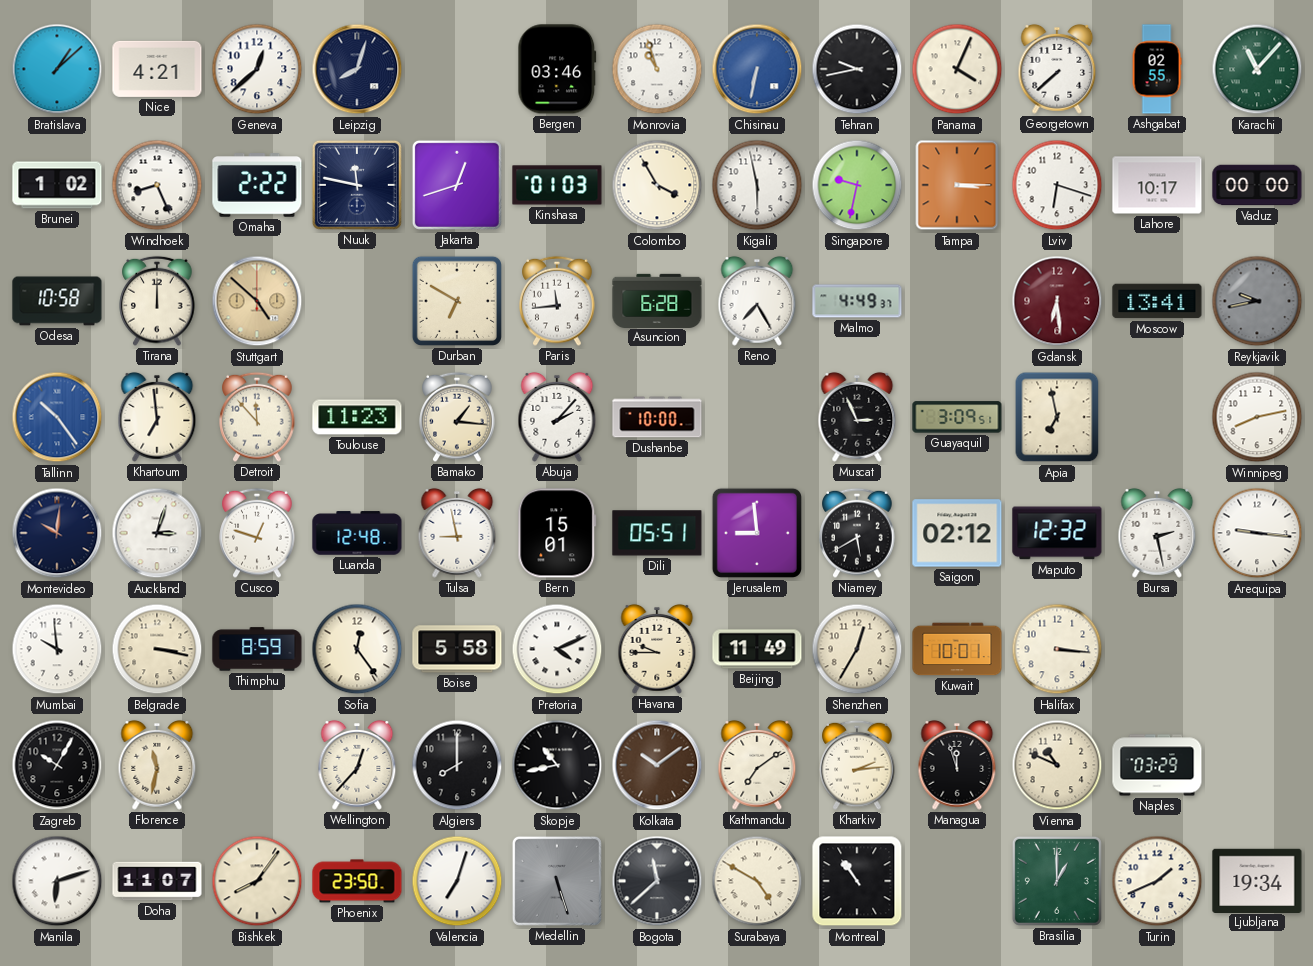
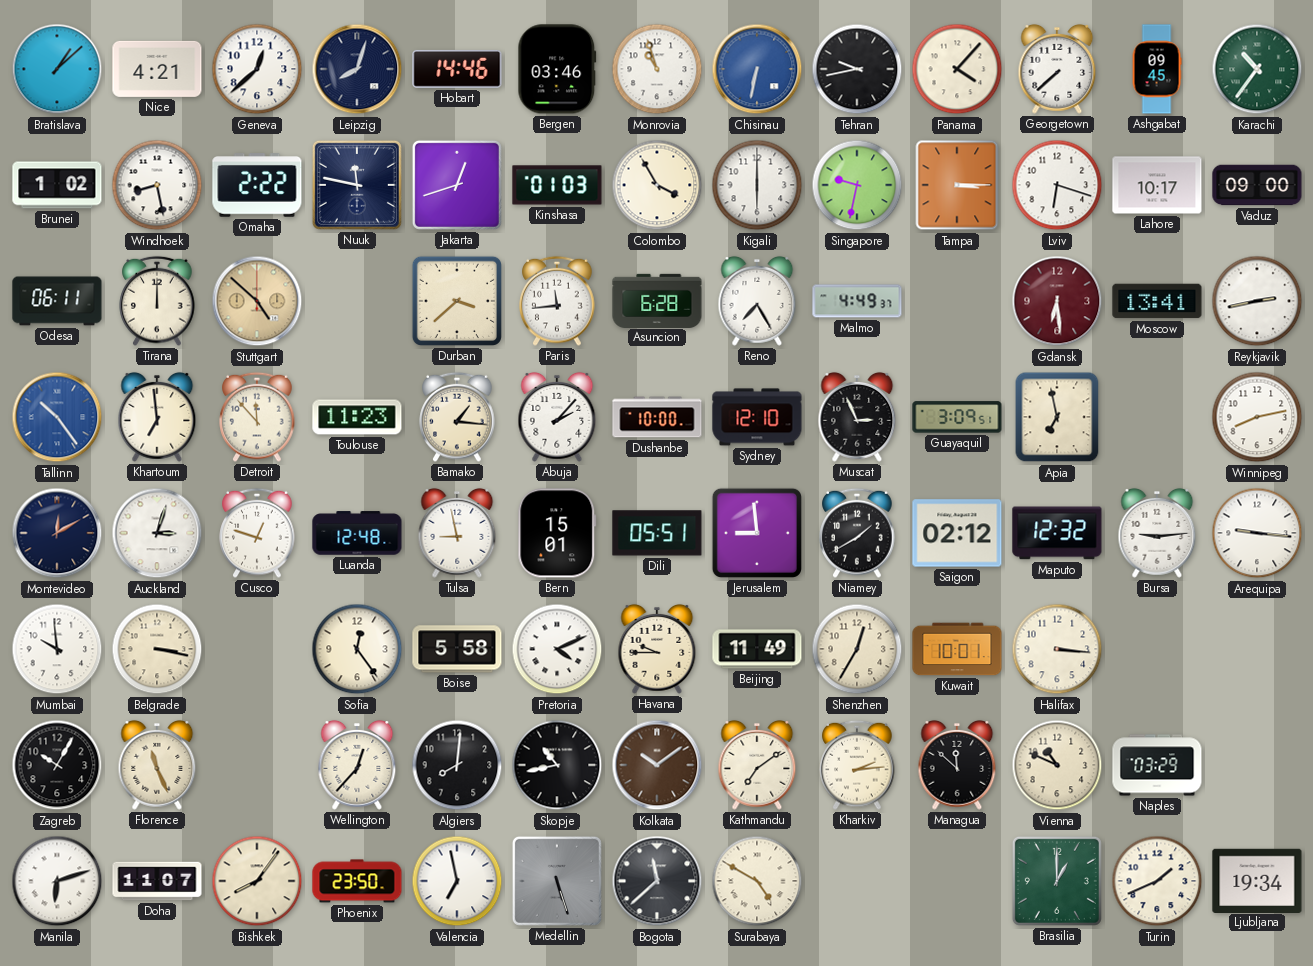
Hobart: none -> 14:46
Panama: 4:04 -> 4:07
Ashgabat: 02:55 -> 09:45
Karachi: 11:07 -> 10:36
Windhoek: 8:26 -> 8:28
Kigali: 5:58 -> 6:00
Vaduz: 00:00 -> 09:00
Odesa: 10:58 -> 06:11
Durban: 6:50 -> 3:38
Reykjavik: 9:43 -> 2:43
Reykjavik dial: grey -> white
Sydney: none -> 12:10
Montevideo: 10:01 -> 12:10
Niamey: 5:40 -> 1:40
Bursa: 2:28 -> 9:14
Thimphu: 8:59 -> none
Florence: 11:32 -> 11:26
Algiers: 8:00 -> 8:01
Managua: 11:57 -> 11:52
Valencia: 7:03 -> 6:58
Montreal: 10:54 -> none
